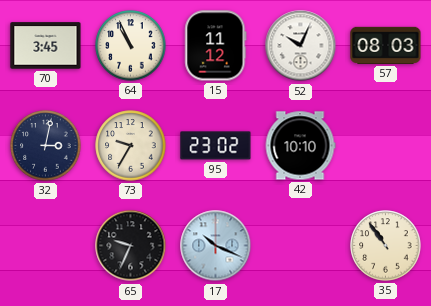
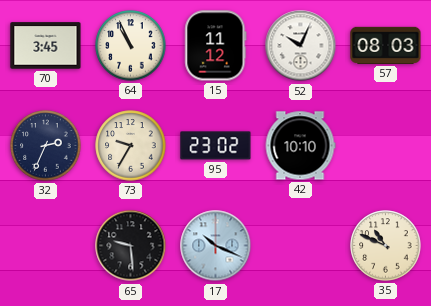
32: 3:02 -> 2:34
65: 9:34 -> 9:29
35: 10:54 -> 10:49
